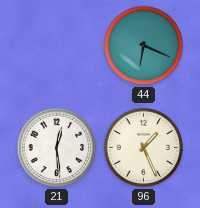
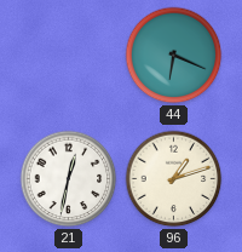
21: 12:29 -> 12:32
96: 1:26 -> 1:12
